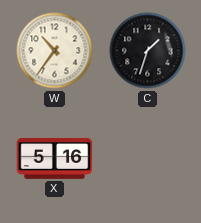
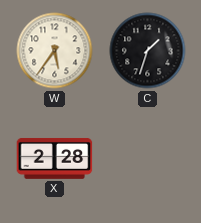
W: 10:36 -> 5:36
X: 5:16 -> 2:28
